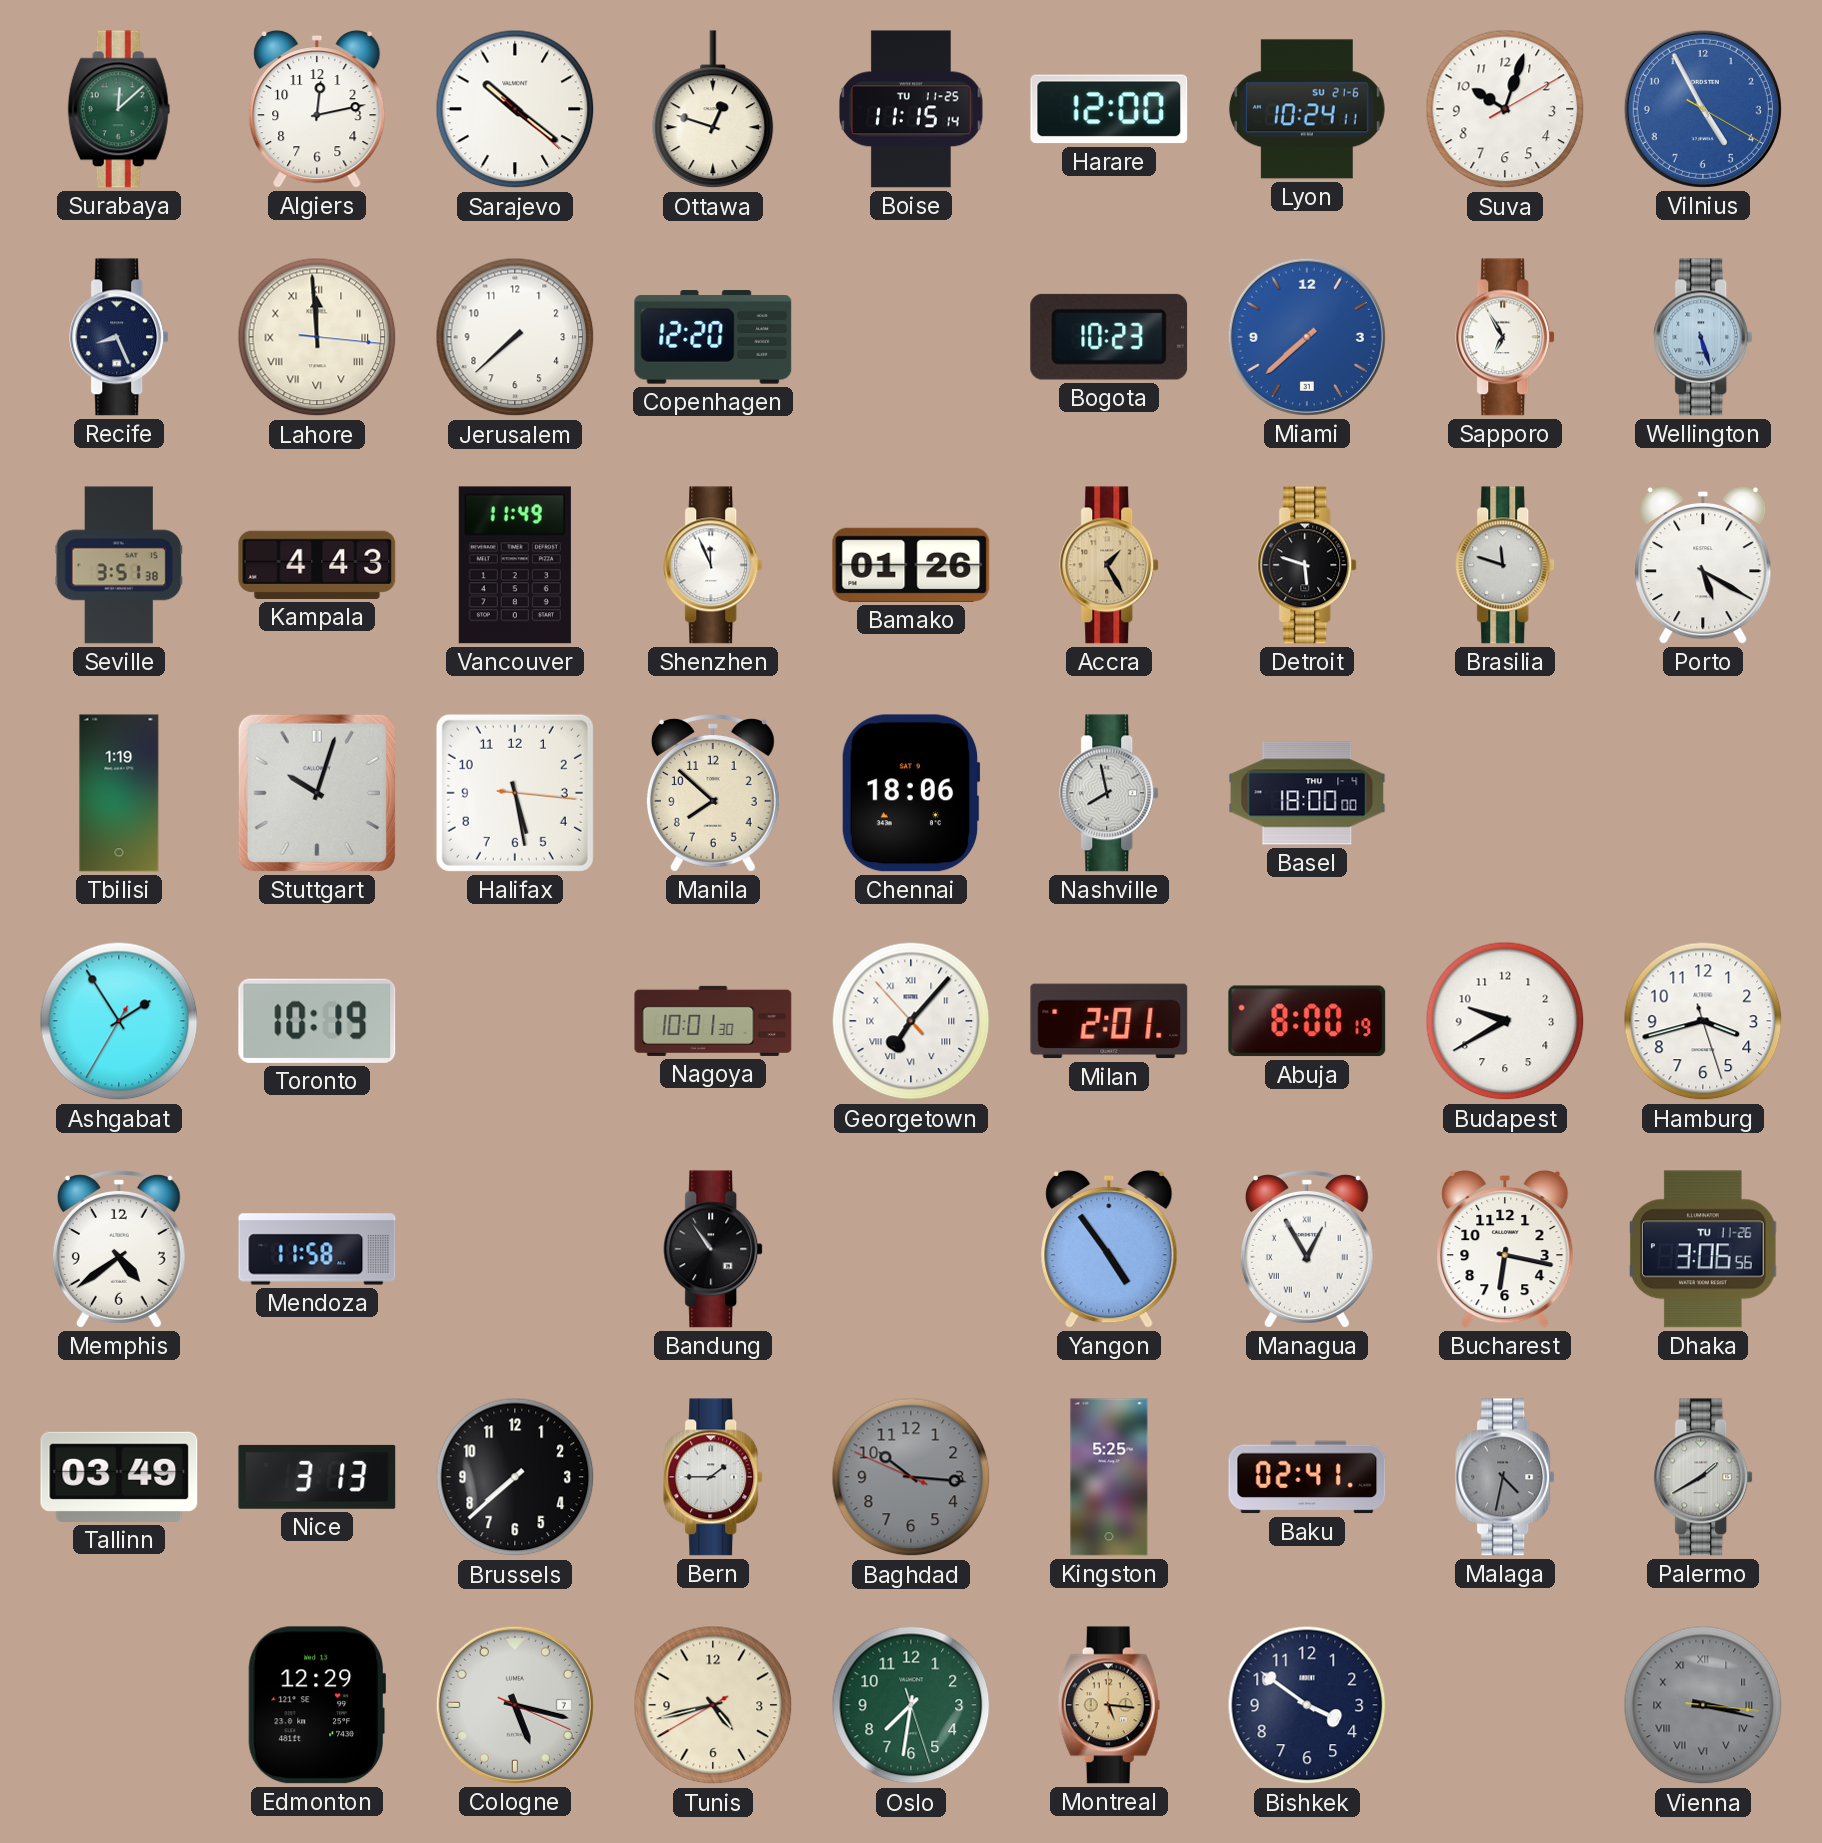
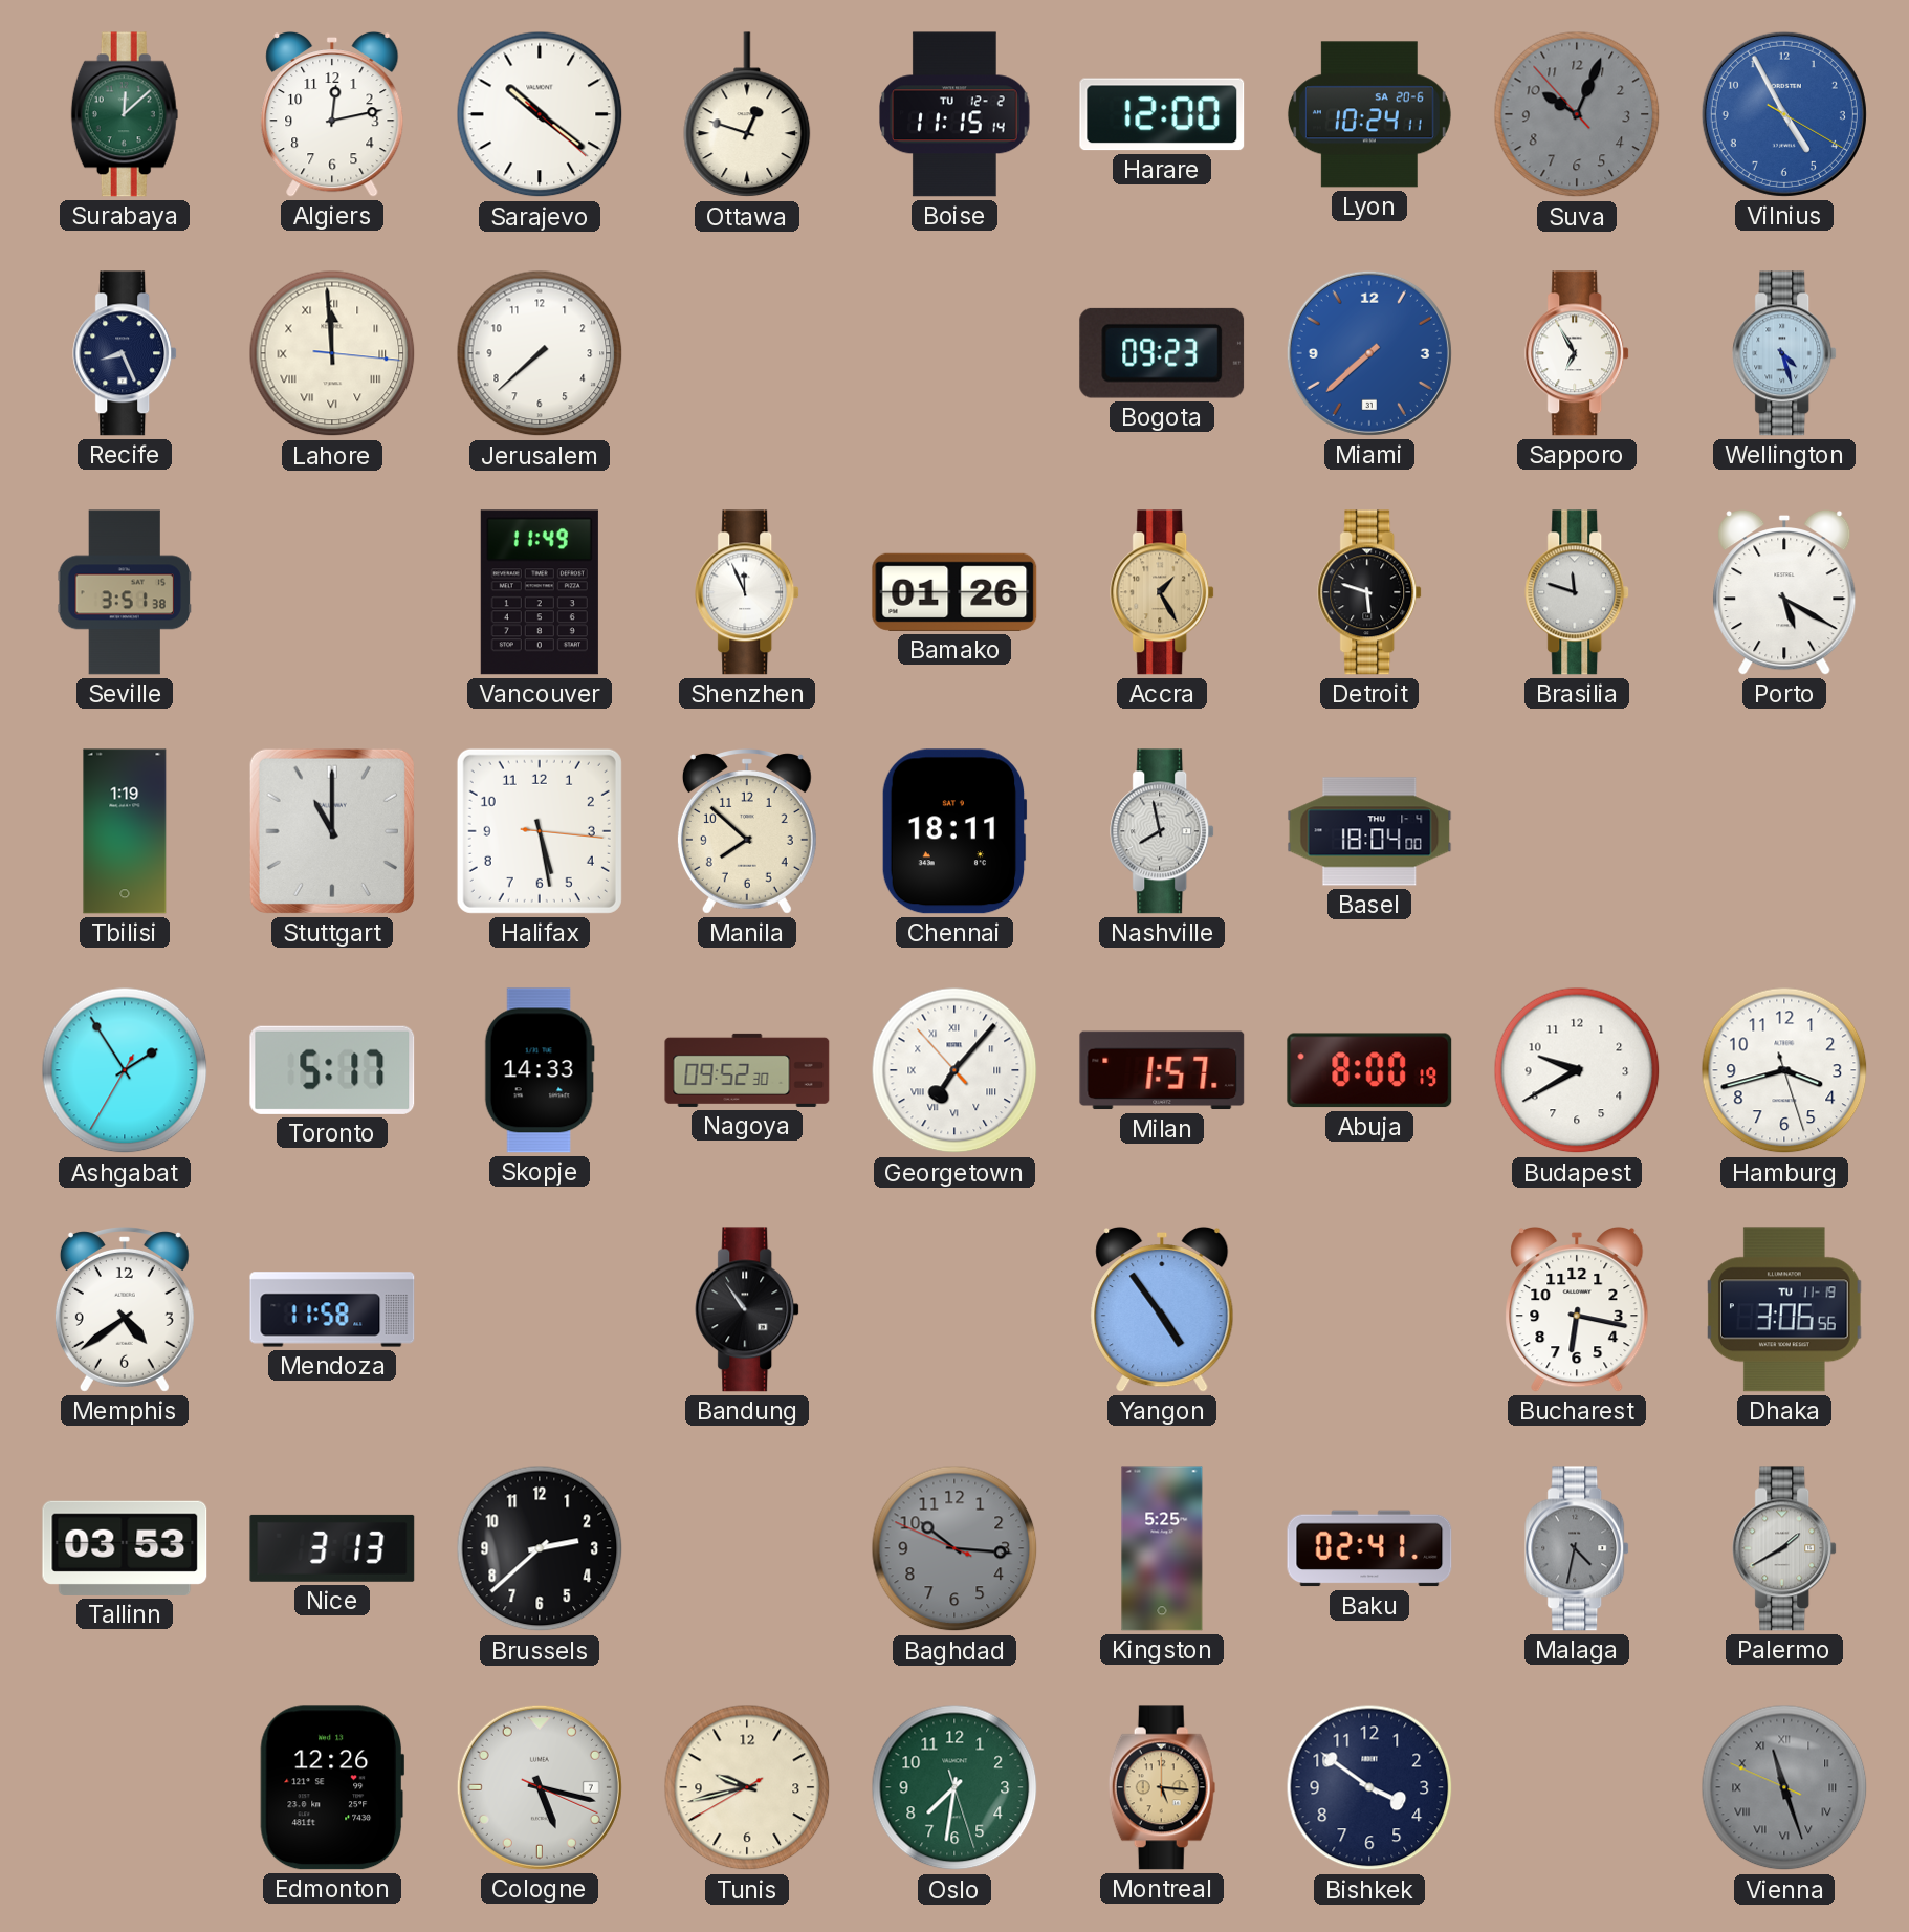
Boise date: TU 11-25 -> TU 12-2
Lyon date: SU 21-6 -> SA 20-6
Suva: 10:03:10 -> 10:03:53
Suva dial: white -> grey
Copenhagen: 12:20 -> none
Bogota: 10:23 -> 09:23
Wellington: 5:27 -> 4:27
Kampala: 4:43 -> none
Stuttgart: 10:03 -> 11:00
Chennai: 18:06 -> 18:11
Basel: 18:00 -> 18:04
Toronto: 10:19 -> 5:17
Skopje: none -> 14:33
Nagoya: 10:01 -> 09:52
Milan: 2:01 -> 1:57
Managua: 12:55 -> none
Dhaka date: TU 11-26 -> TU 11-19
Tallinn: 03:49 -> 03:53
Brussels: 7:38 -> 2:38
Bern: 1:45 -> none
Edmonton: 12:29 -> 12:26
Tunis: 4:42 -> 9:42
Vienna: 3:17 -> 11:26
